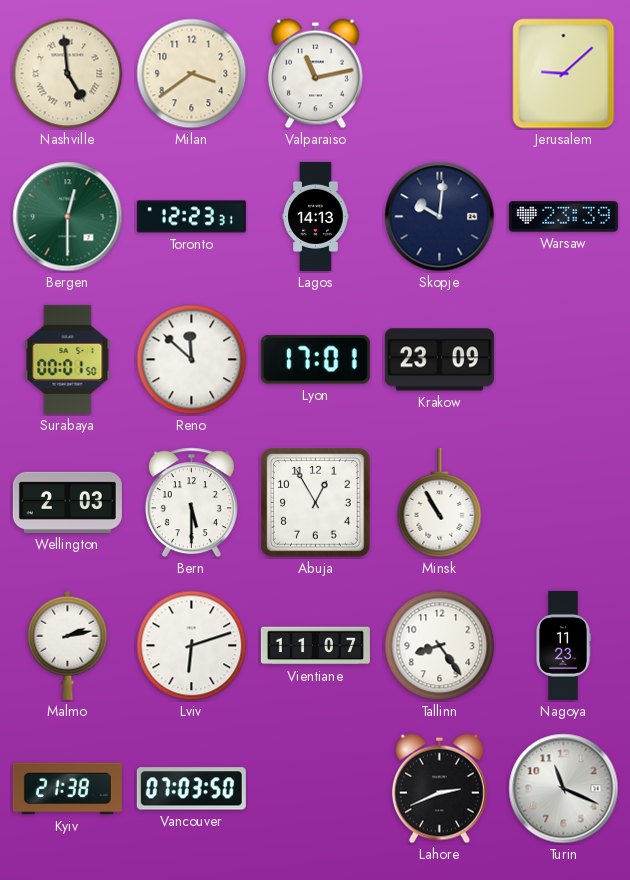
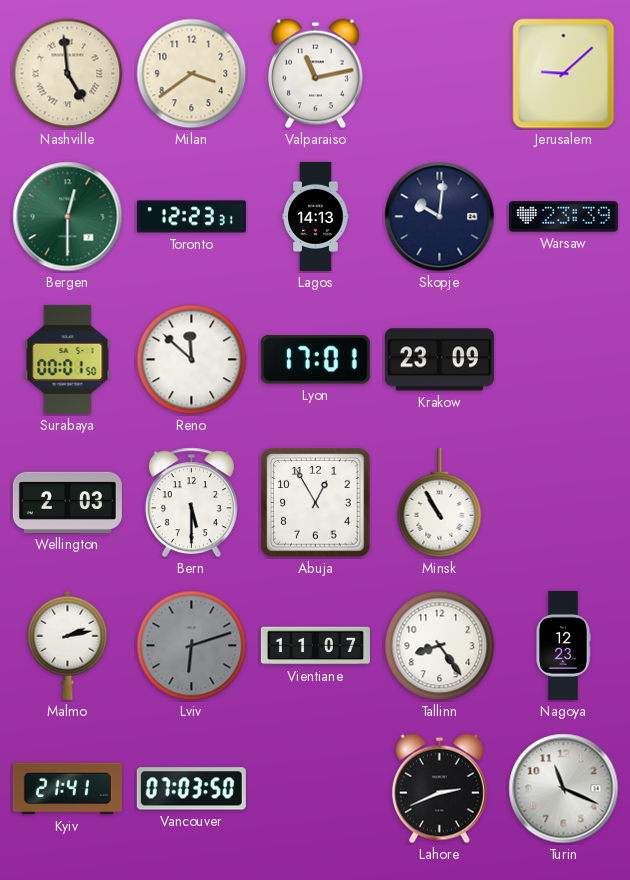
Lviv dial: white -> grey
Nagoya: 11:23 -> 12:23
Kyiv: 21:38 -> 21:41
